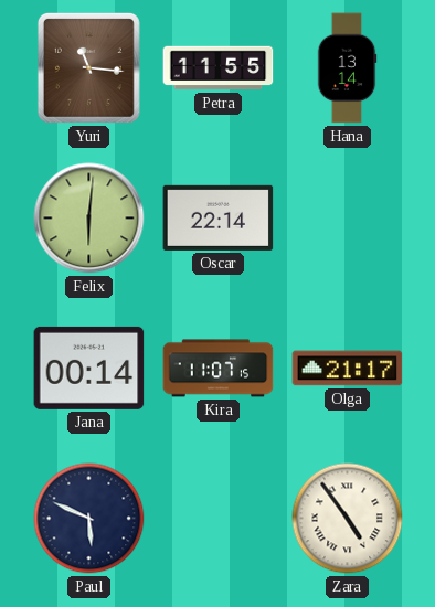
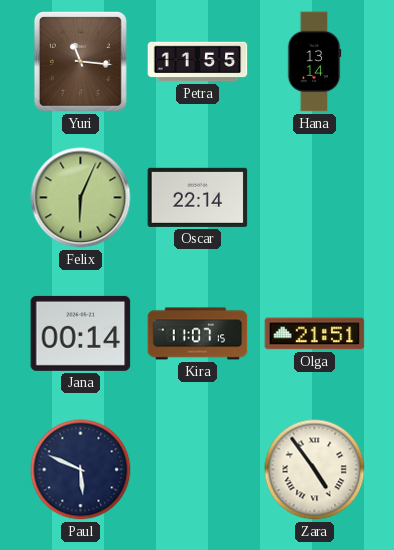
Felix: 6:01 -> 6:04
Olga: 21:17 -> 21:51
